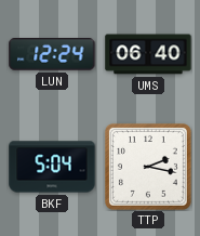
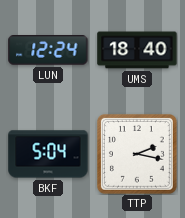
UMS: 06:40 -> 18:40
